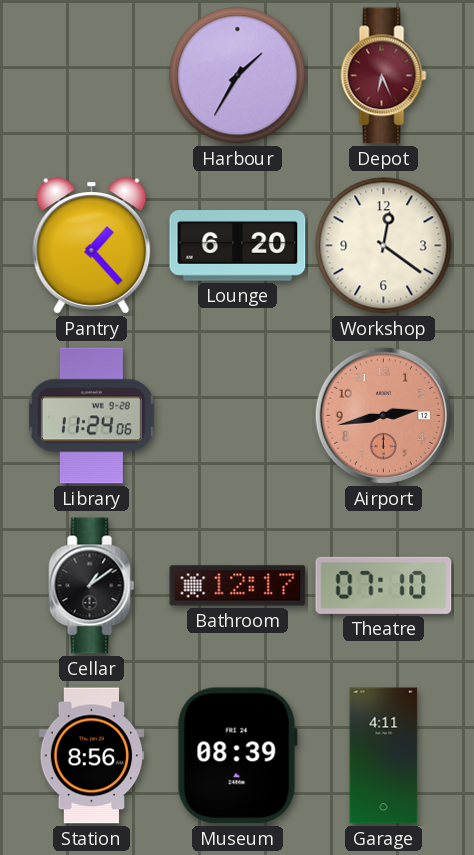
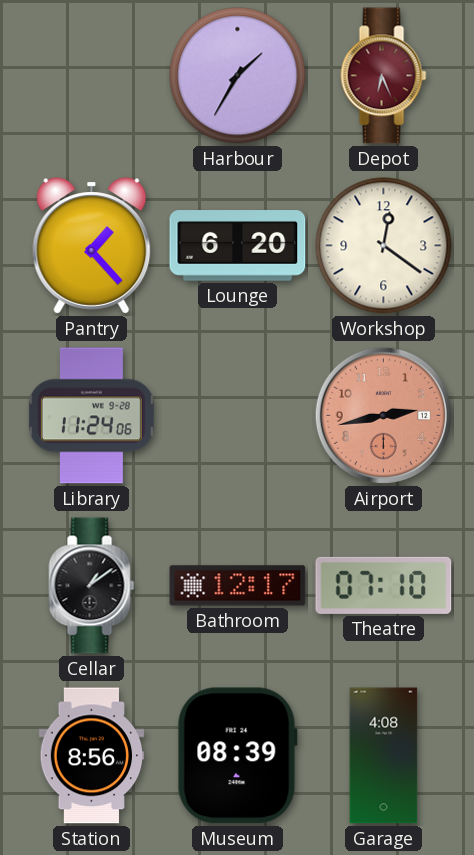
Garage: 4:11 -> 4:08
